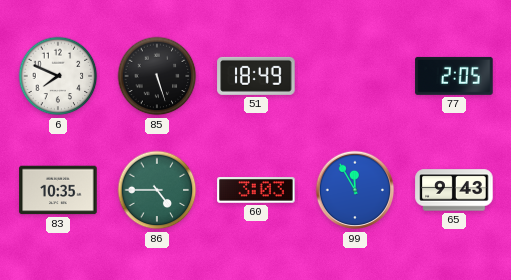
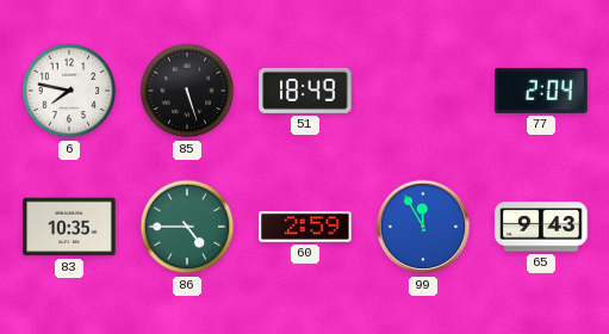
6: 7:49 -> 7:47
77: 2:05 -> 2:04
60: 3:03 -> 2:59
